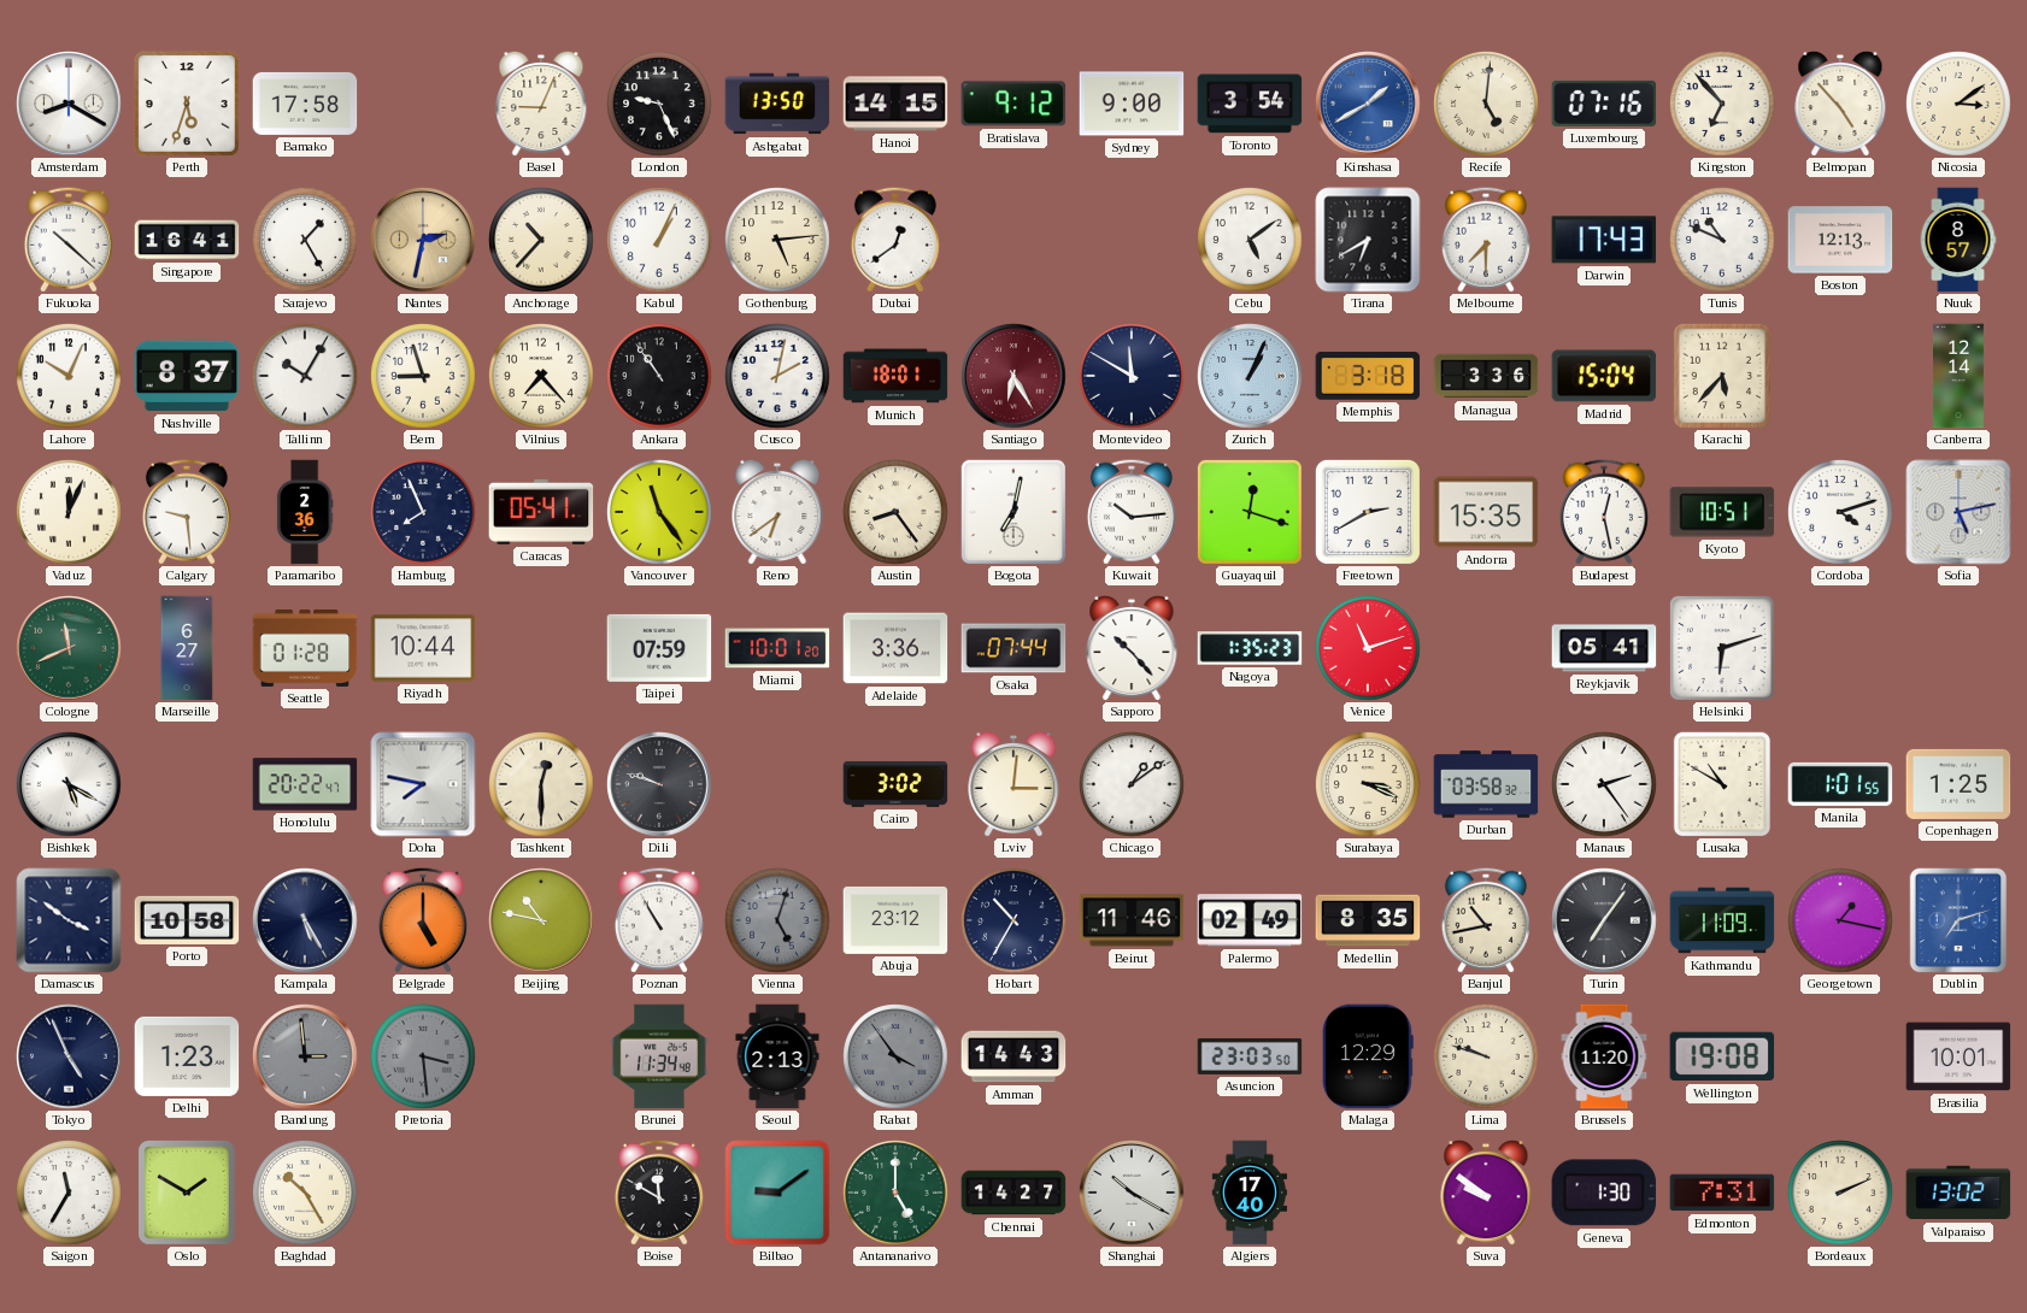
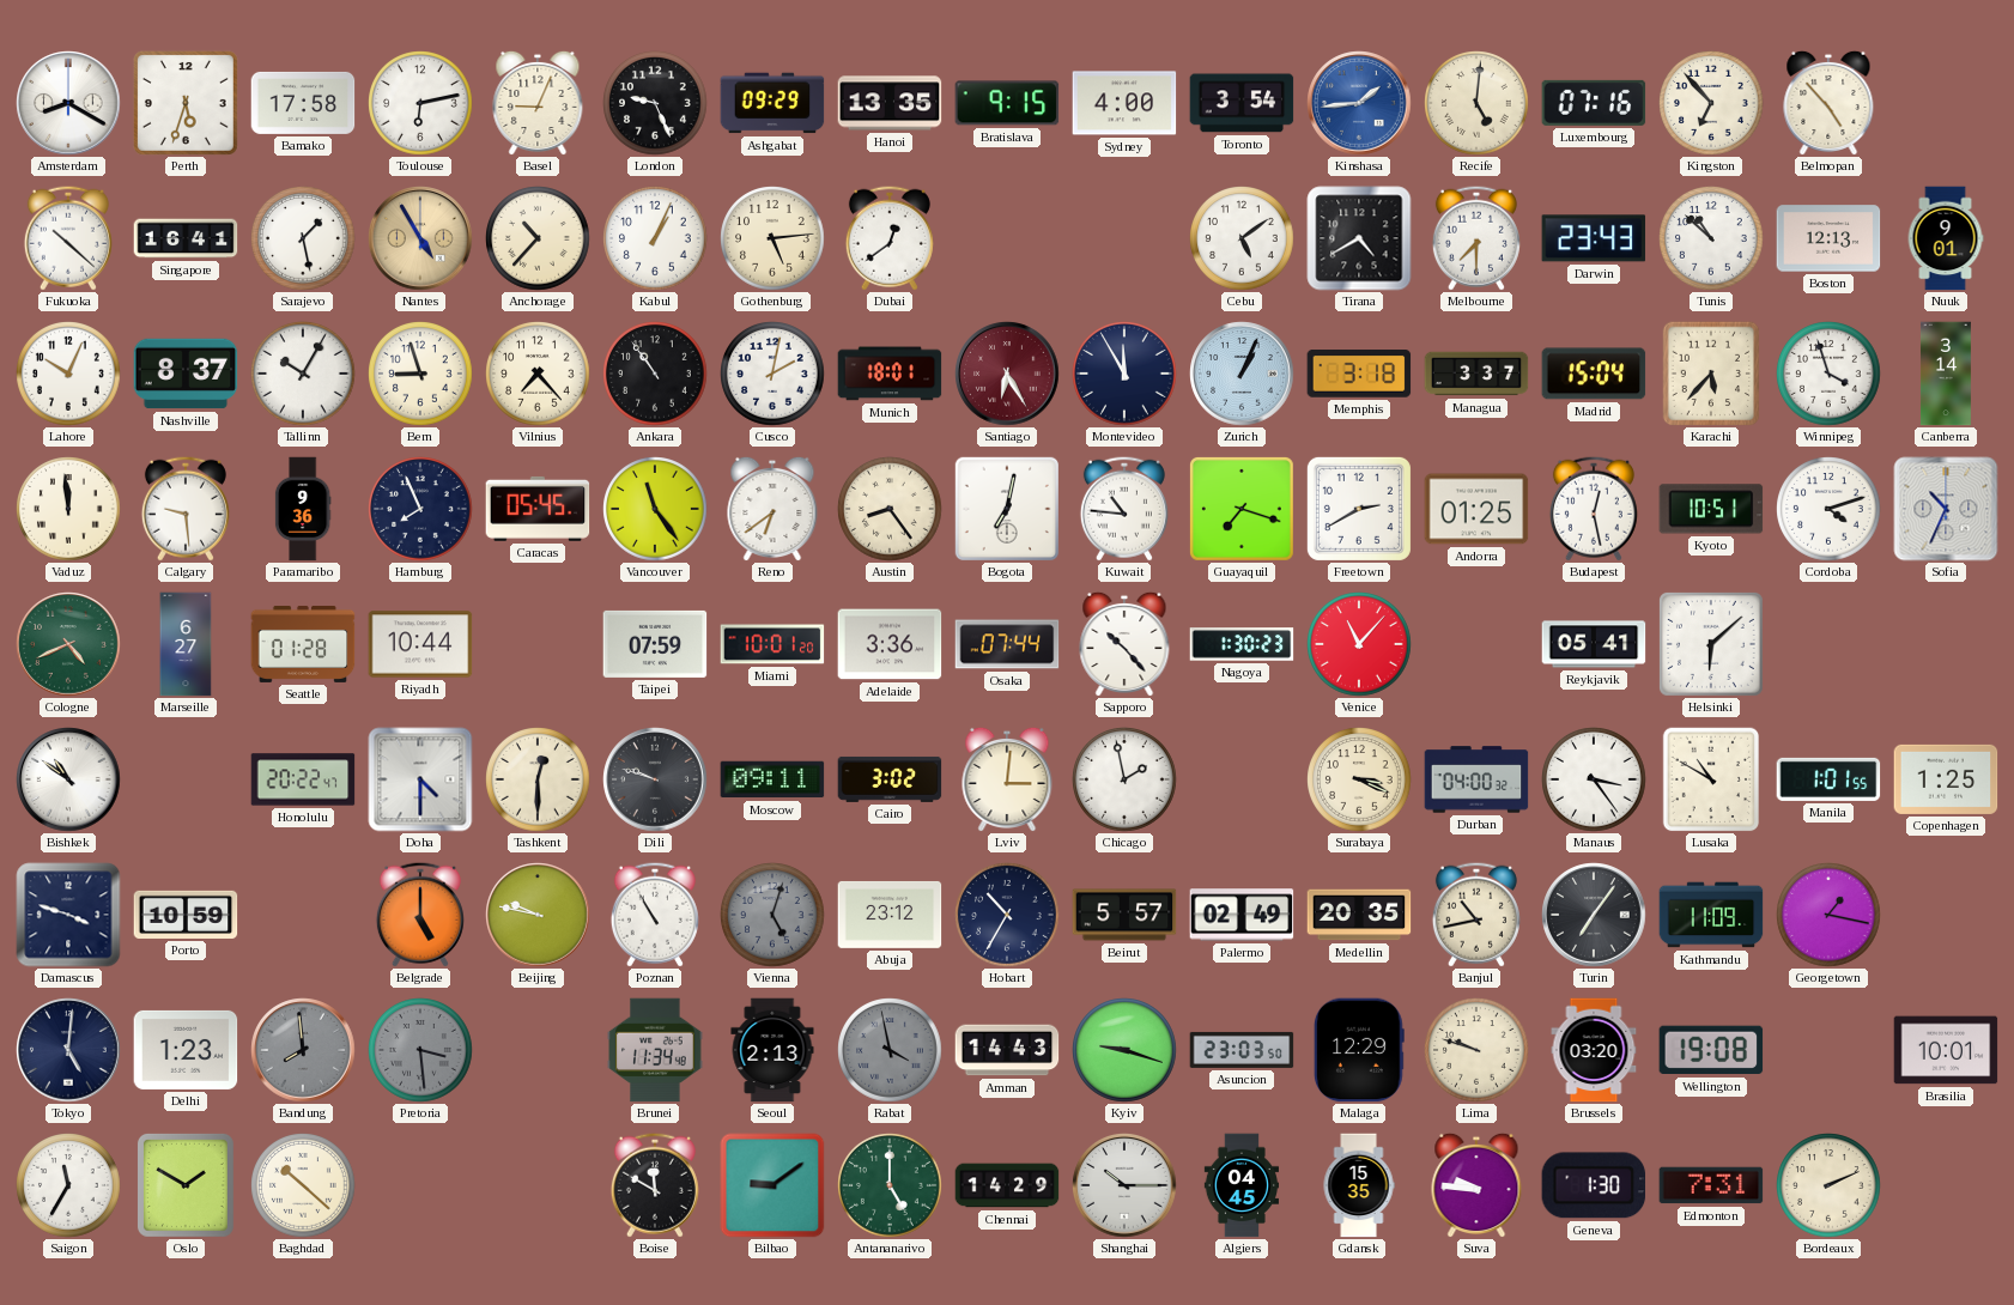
Toulouse: none -> 6:13
Ashgabat: 13:50 -> 09:29
Hanoi: 14:15 -> 13:35
Bratislava: 9:12 -> 9:15
Sydney: 9:00 -> 4:00
Kinshasa: 1:40 -> 1:44
Nicosia: 3:09 -> none
Sarajevo: 1:25 -> 1:28
Nantes: 2:32 -> 4:55
Tirana: 6:40 -> 4:40
Darwin: 17:43 -> 23:43
Tunis: 10:49 -> 10:52
Nuuk: 8:57 -> 9:01
Montevideo: 11:50 -> 11:55
Managua: 3:36 -> 3:37
Winnipeg: none -> 3:57
Canberra: 12:14 -> 3:14
Vaduz: 12:04 -> 11:59
Paramaribo: 2:36 -> 9:36
Caracas: 05:41 -> 05:45
Kuwait: 10:14 -> 10:46
Guayaquil: 12:18 -> 7:18
Andorra: 15:35 -> 01:25
Sofia: 5:13 -> 10:34
Cologne: 11:41 -> 4:41
Nagoya: 1:35 -> 1:30
Venice: 11:12 -> 11:07
Helsinki: 6:12 -> 6:08
Bishkek: 5:20 -> 10:51
Doha: 7:47 -> 4:30
Moscow: none -> 09:11
Chicago: 1:09 -> 1:58
Durban: 03:58 -> 04:00
Manaus: 2:24 -> 3:24
Damascus: 3:51 -> 3:48
Porto: 10:58 -> 10:59
Kampala: 5:25 -> none
Beijing: 10:47 -> 9:47
Beirut: 11:46 -> 5:57
Medellin: 8:35 -> 20:35
Dublin: 7:12 -> none
Tokyo: 4:56 -> 5:01
Bandung: 2:59 -> 7:59
Rabat: 3:54 -> 3:58
Kyiv: none -> 9:18
Brussels: 11:20 -> 03:20
Baghdad: 10:25 -> 10:22
Chennai: 14:27 -> 14:29
Shanghai: 10:20 -> 10:15
Algiers: 17:40 -> 04:45
Gdansk: none -> 15:35
Suva: 9:51 -> 9:46
Valparaiso: 13:02 -> none
